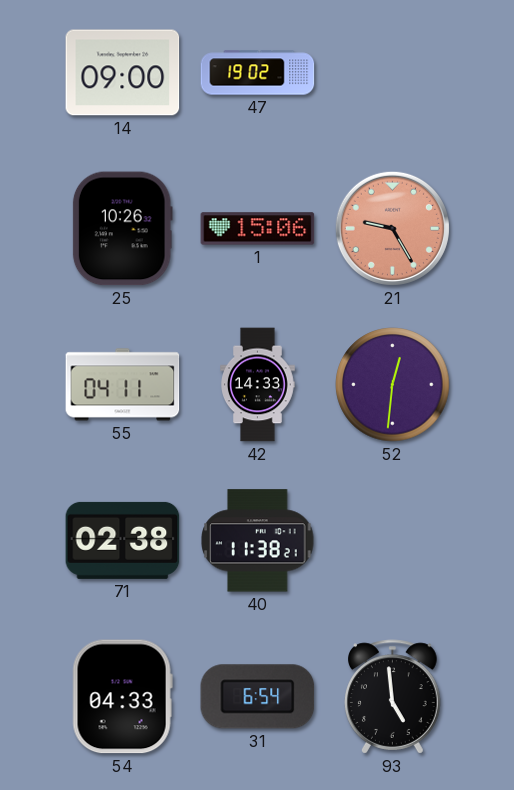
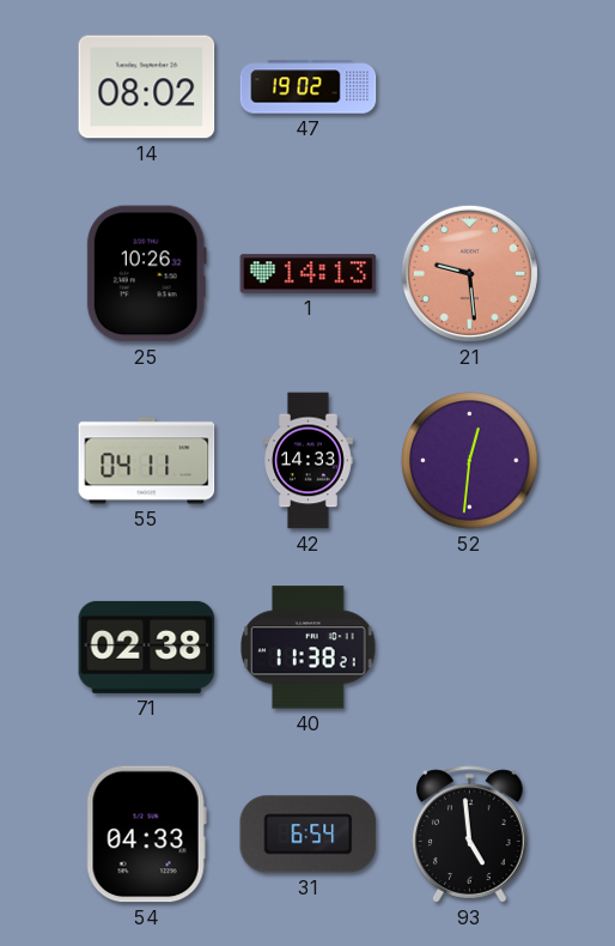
14: 09:00 -> 08:02
1: 15:06 -> 14:13
21: 9:25 -> 9:29
